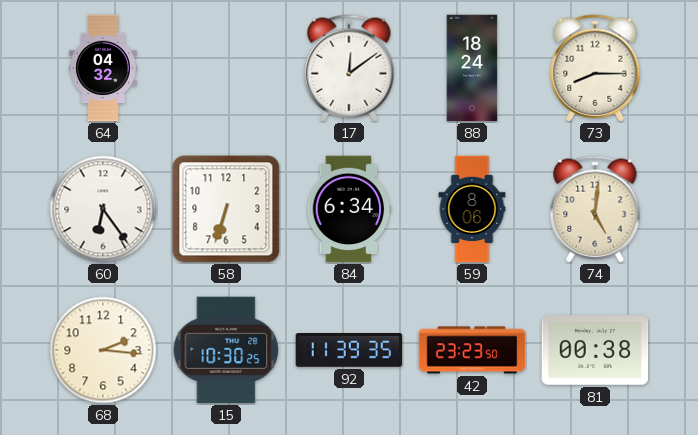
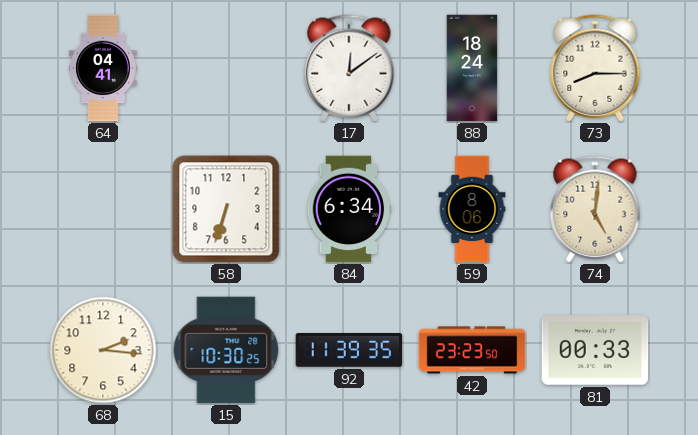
64: 04:32 -> 04:41
60: 6:24 -> none
81: 00:38 -> 00:33
